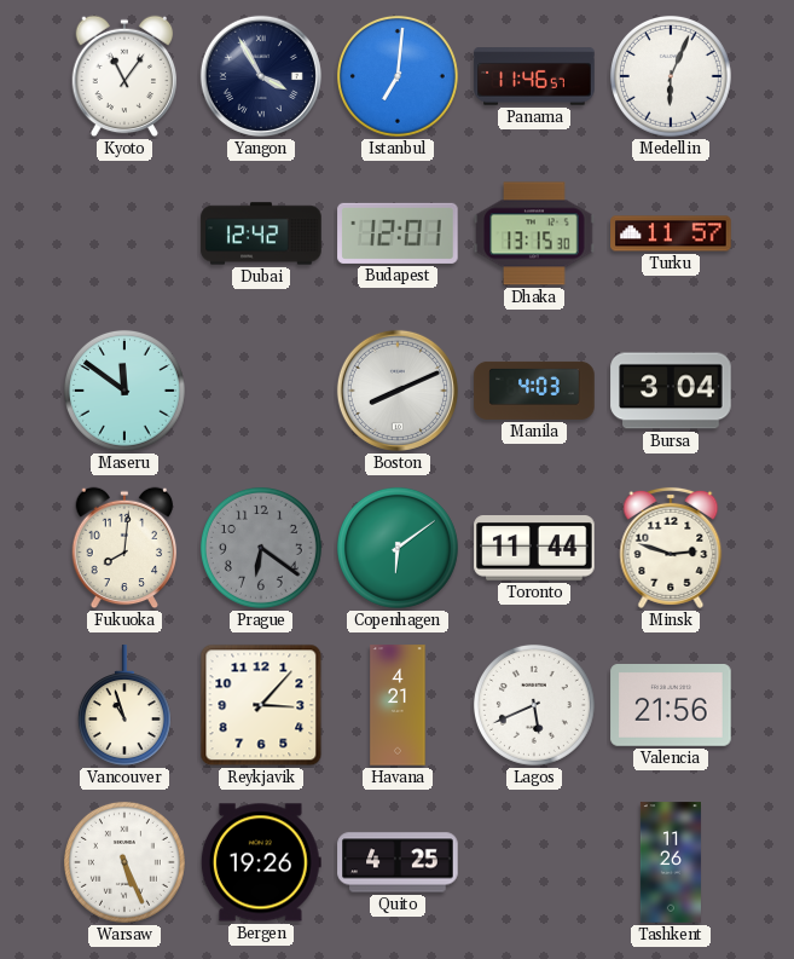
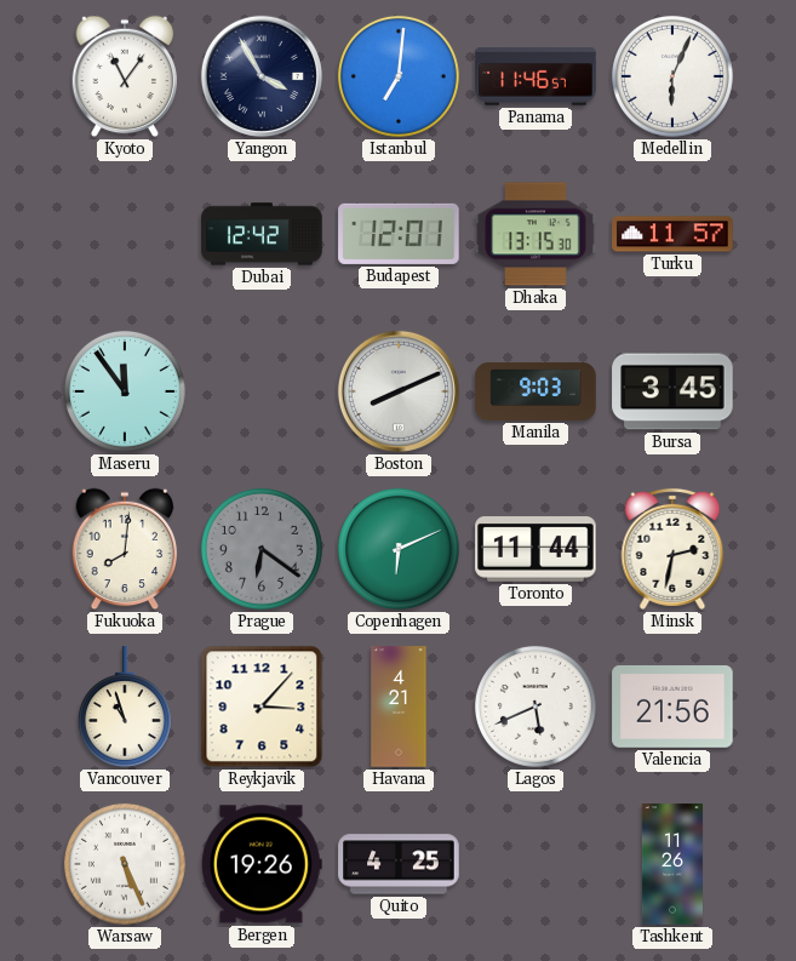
Maseru: 11:51 -> 11:54
Manila: 4:03 -> 9:03
Bursa: 3:04 -> 3:45
Copenhagen: 6:09 -> 6:11
Minsk: 2:48 -> 2:32
